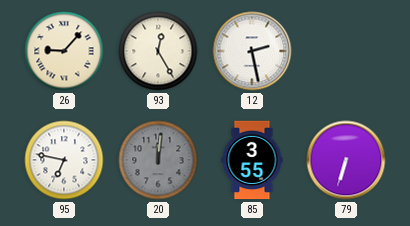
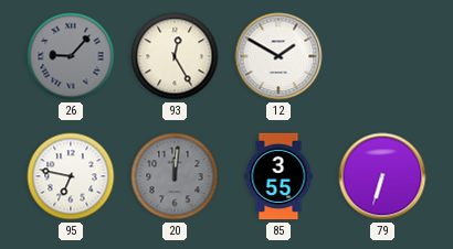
26 dial: cream -> grey
12: 2:28 -> 1:50
